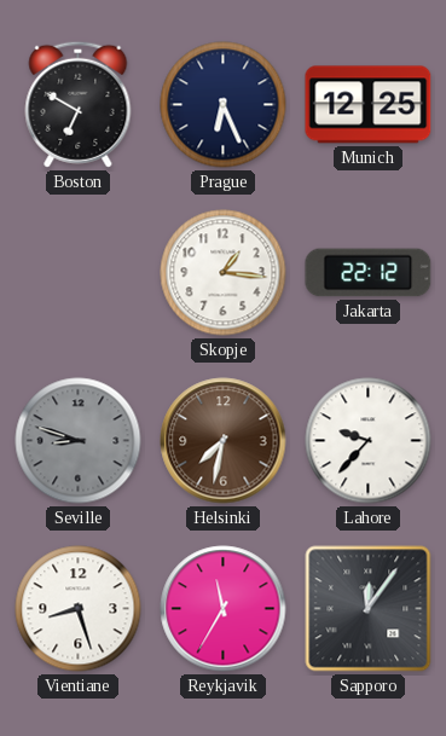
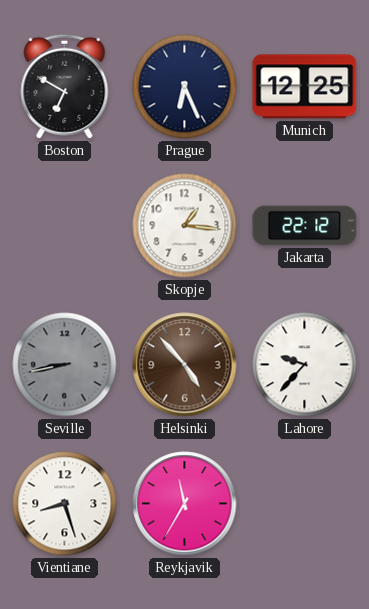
Seville: 8:48 -> 8:43
Helsinki: 7:32 -> 4:53
Sapporo: 12:06 -> none
